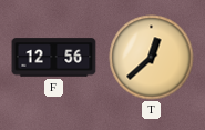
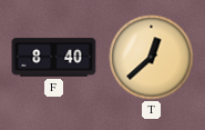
F: 12:56 -> 8:40
